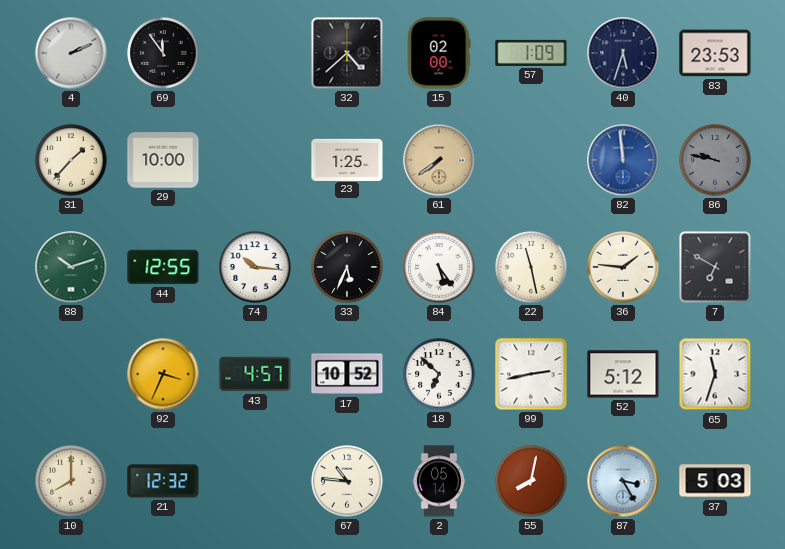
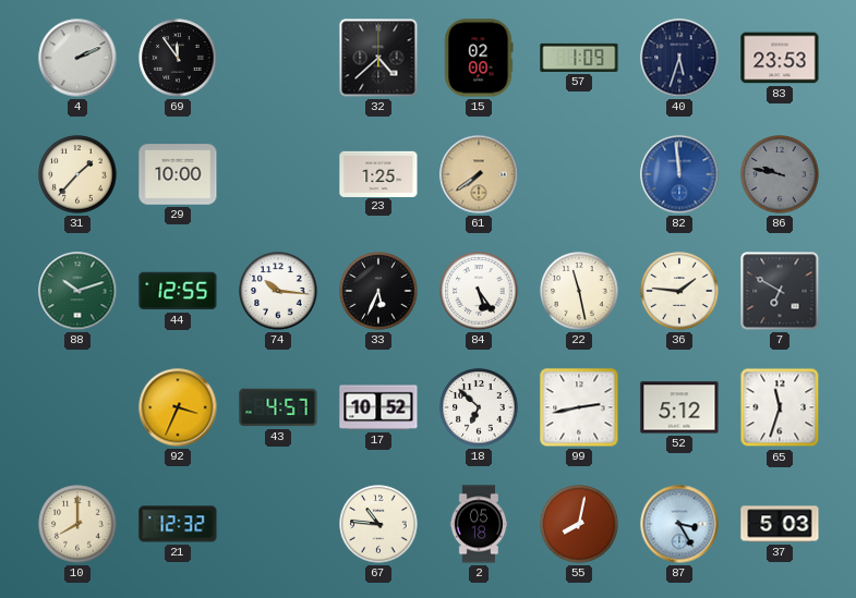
2: 05:14 -> 05:18
